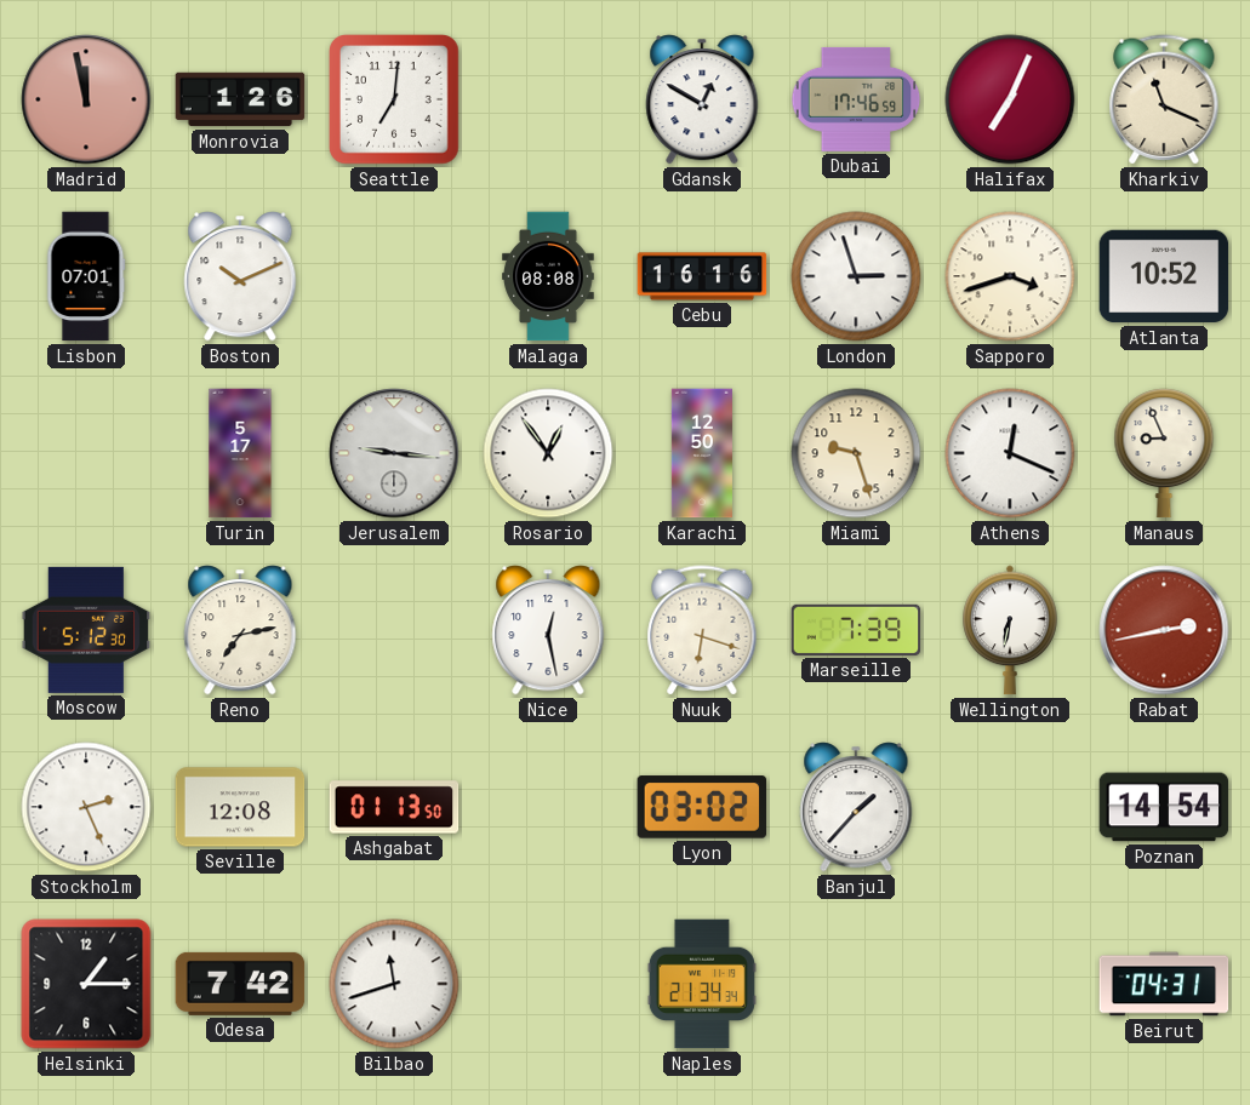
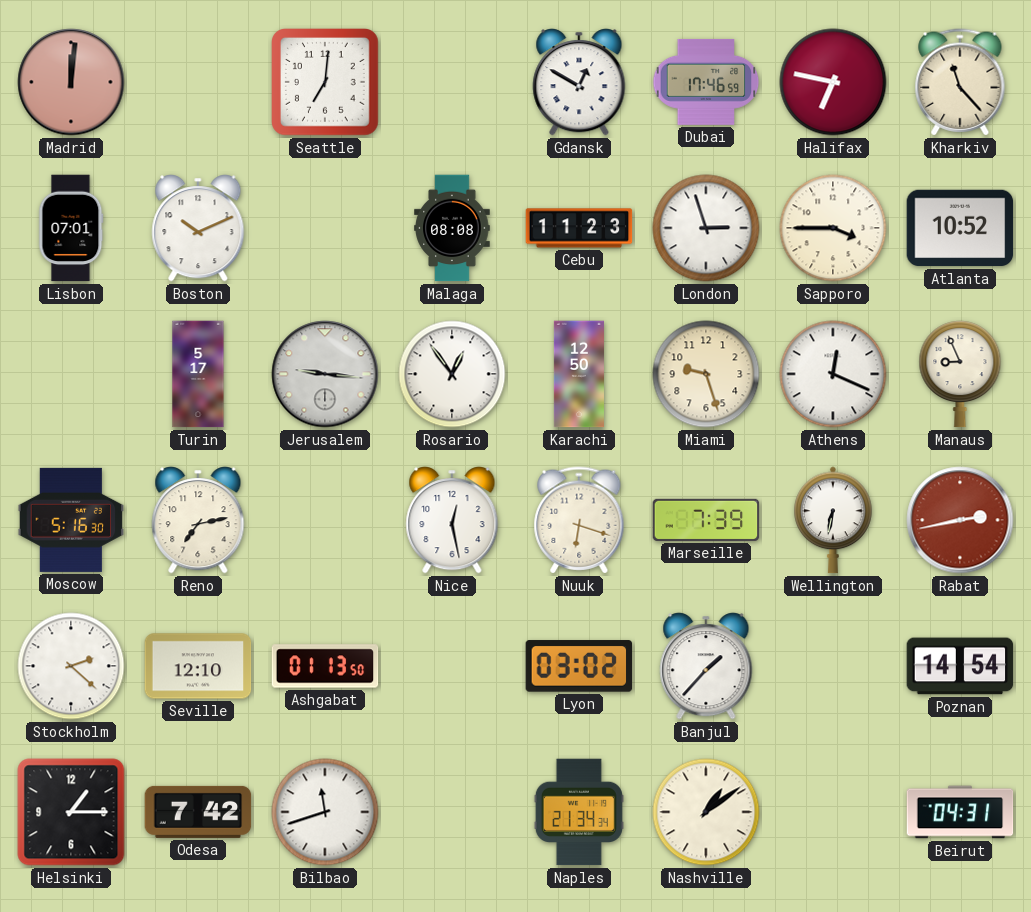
Madrid: 11:58 -> 12:01
Monrovia: 1:26 -> none
Halifax: 7:04 -> 6:47
Kharkiv: 11:19 -> 11:23
Cebu: 16:16 -> 11:23
Sapporo: 3:42 -> 3:45
Moscow: 5:12 -> 5:16
Stockholm: 2:26 -> 2:22
Seville: 12:08 -> 12:10
Nashville: none -> 1:09
